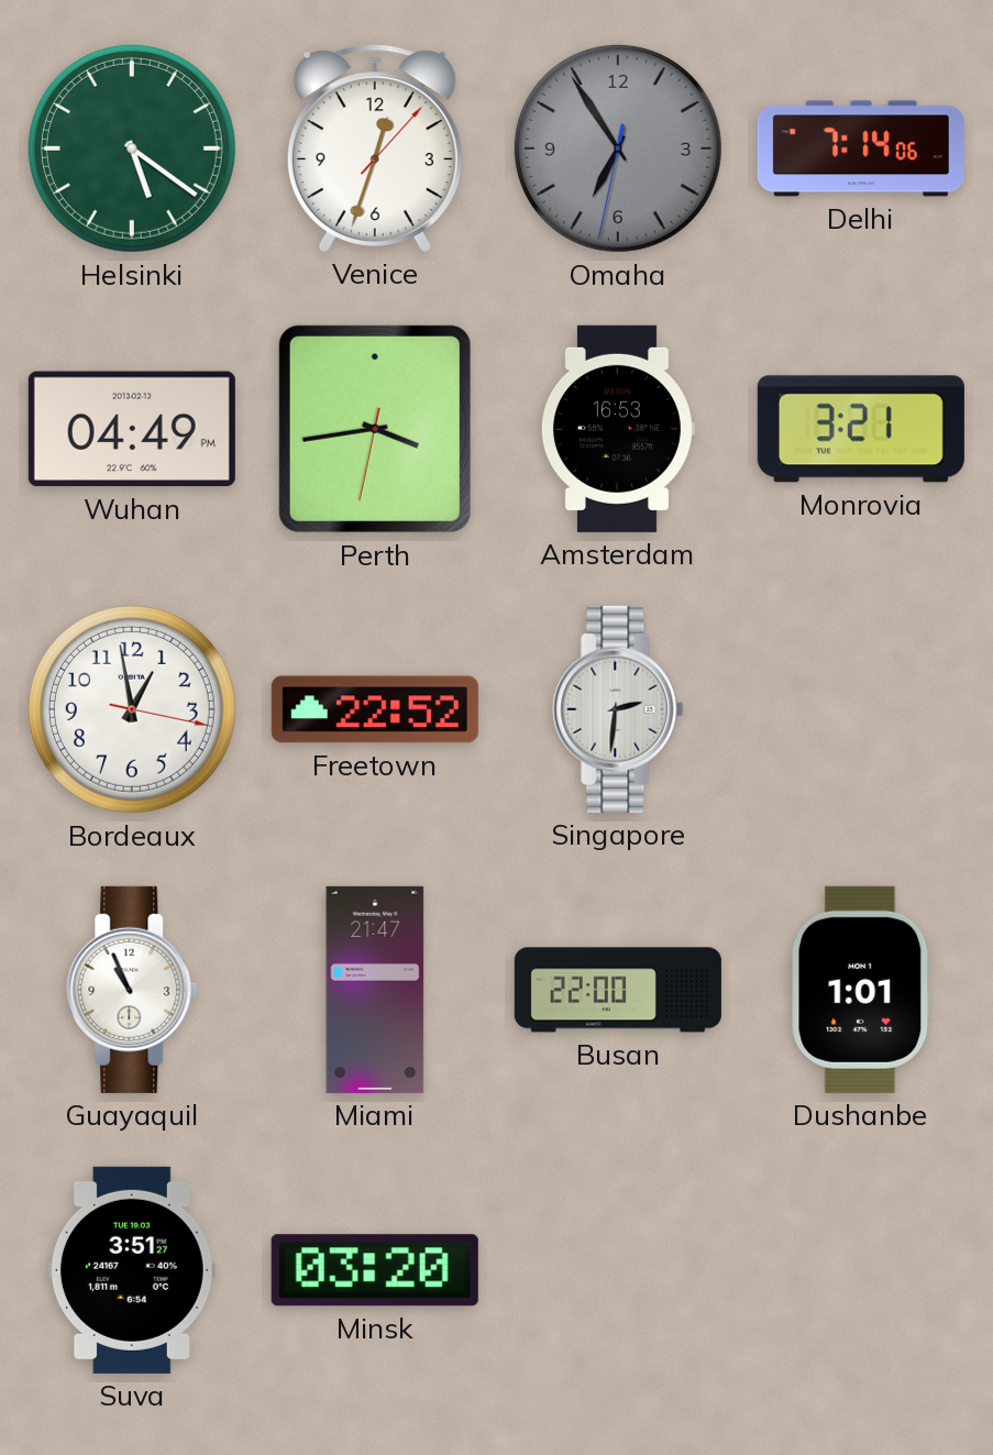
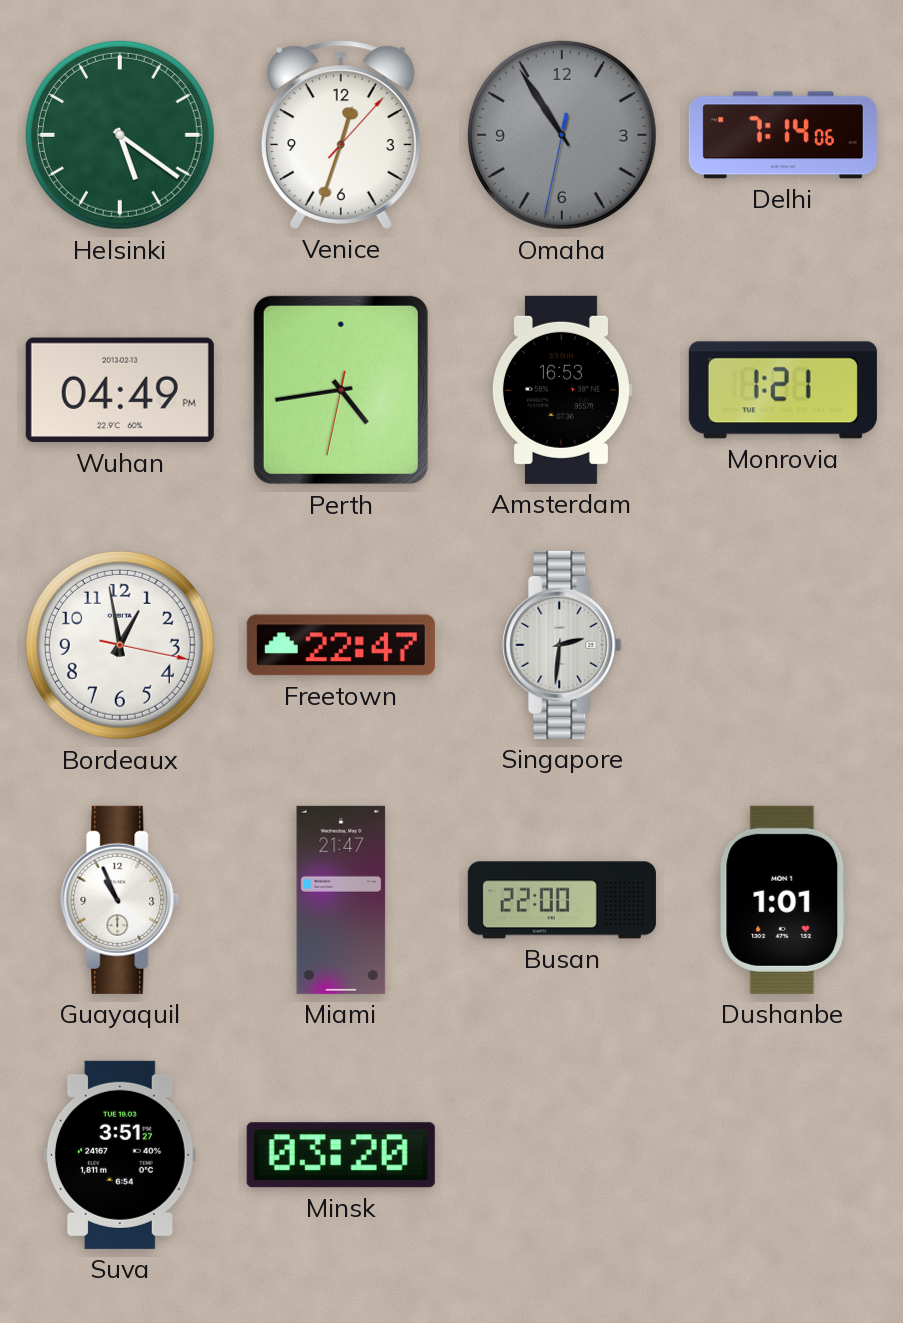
Omaha: 6:54 -> 10:54
Perth: 3:43 -> 4:43
Monrovia: 3:21 -> 1:21
Freetown: 22:52 -> 22:47
